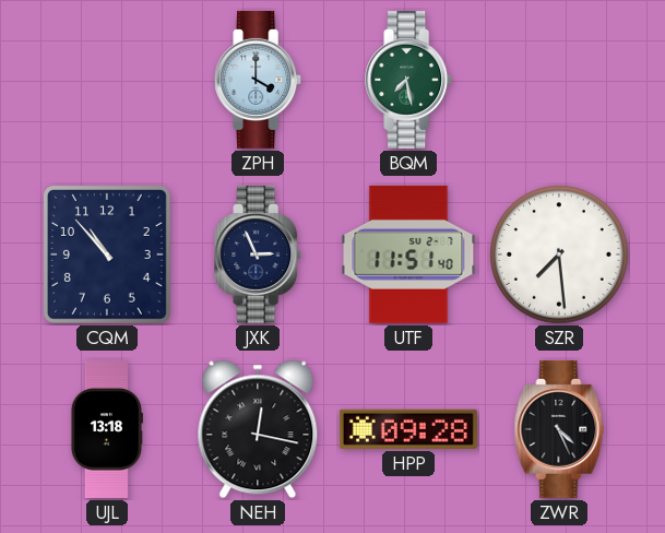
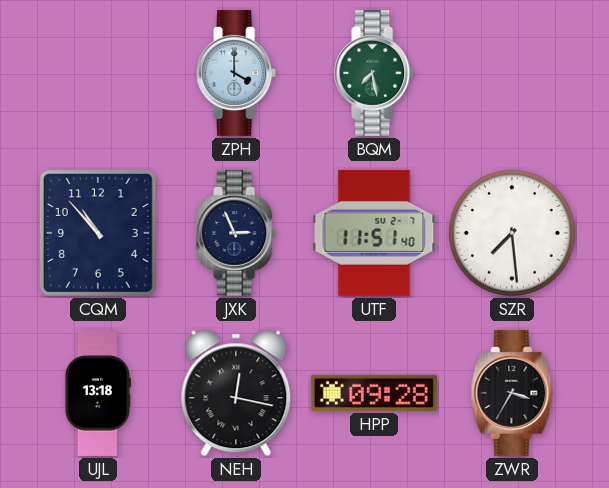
ZWR: 4:26 -> 3:35
